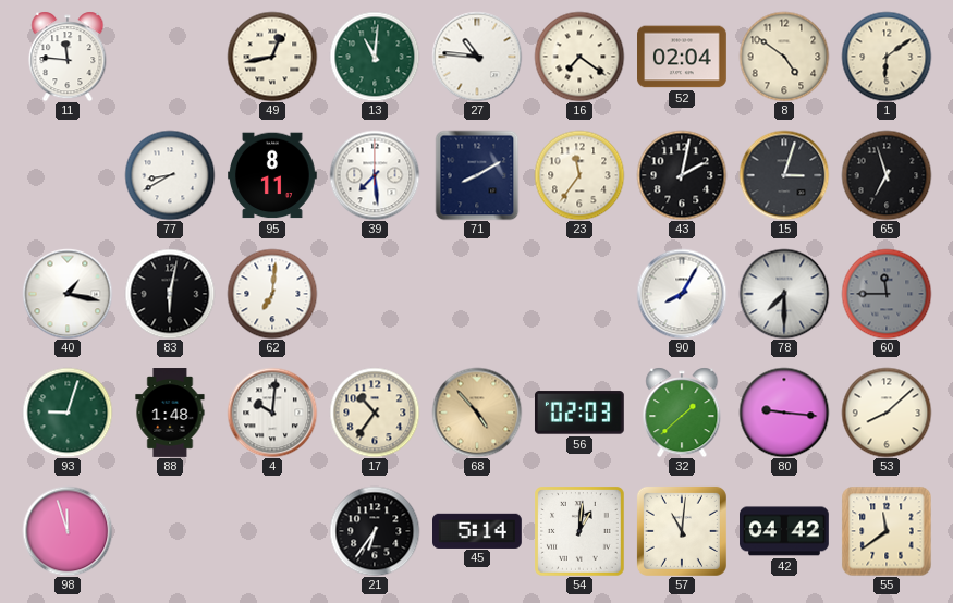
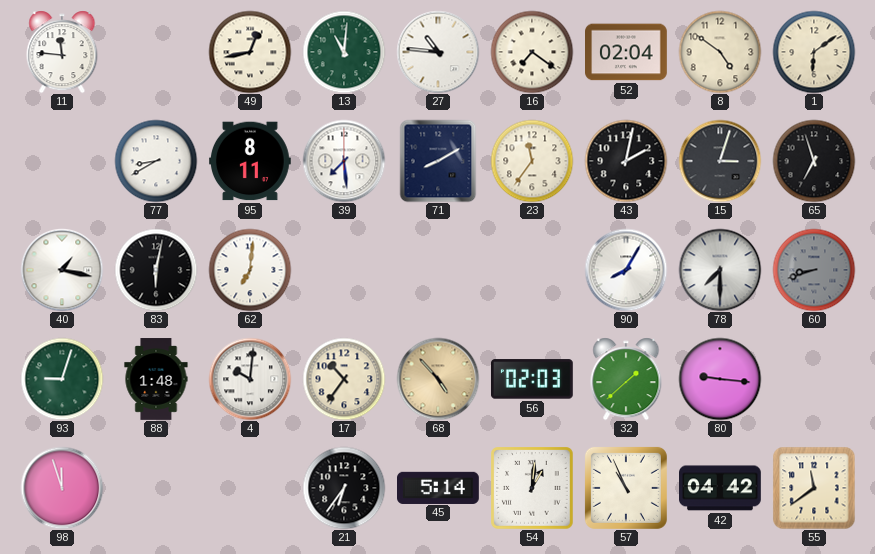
60: 11:45 -> 8:42
53: 8:08 -> none
57: 11:01 -> 10:56
